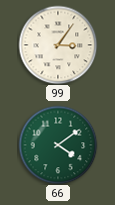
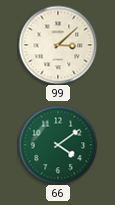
99: 3:06 -> 3:08
